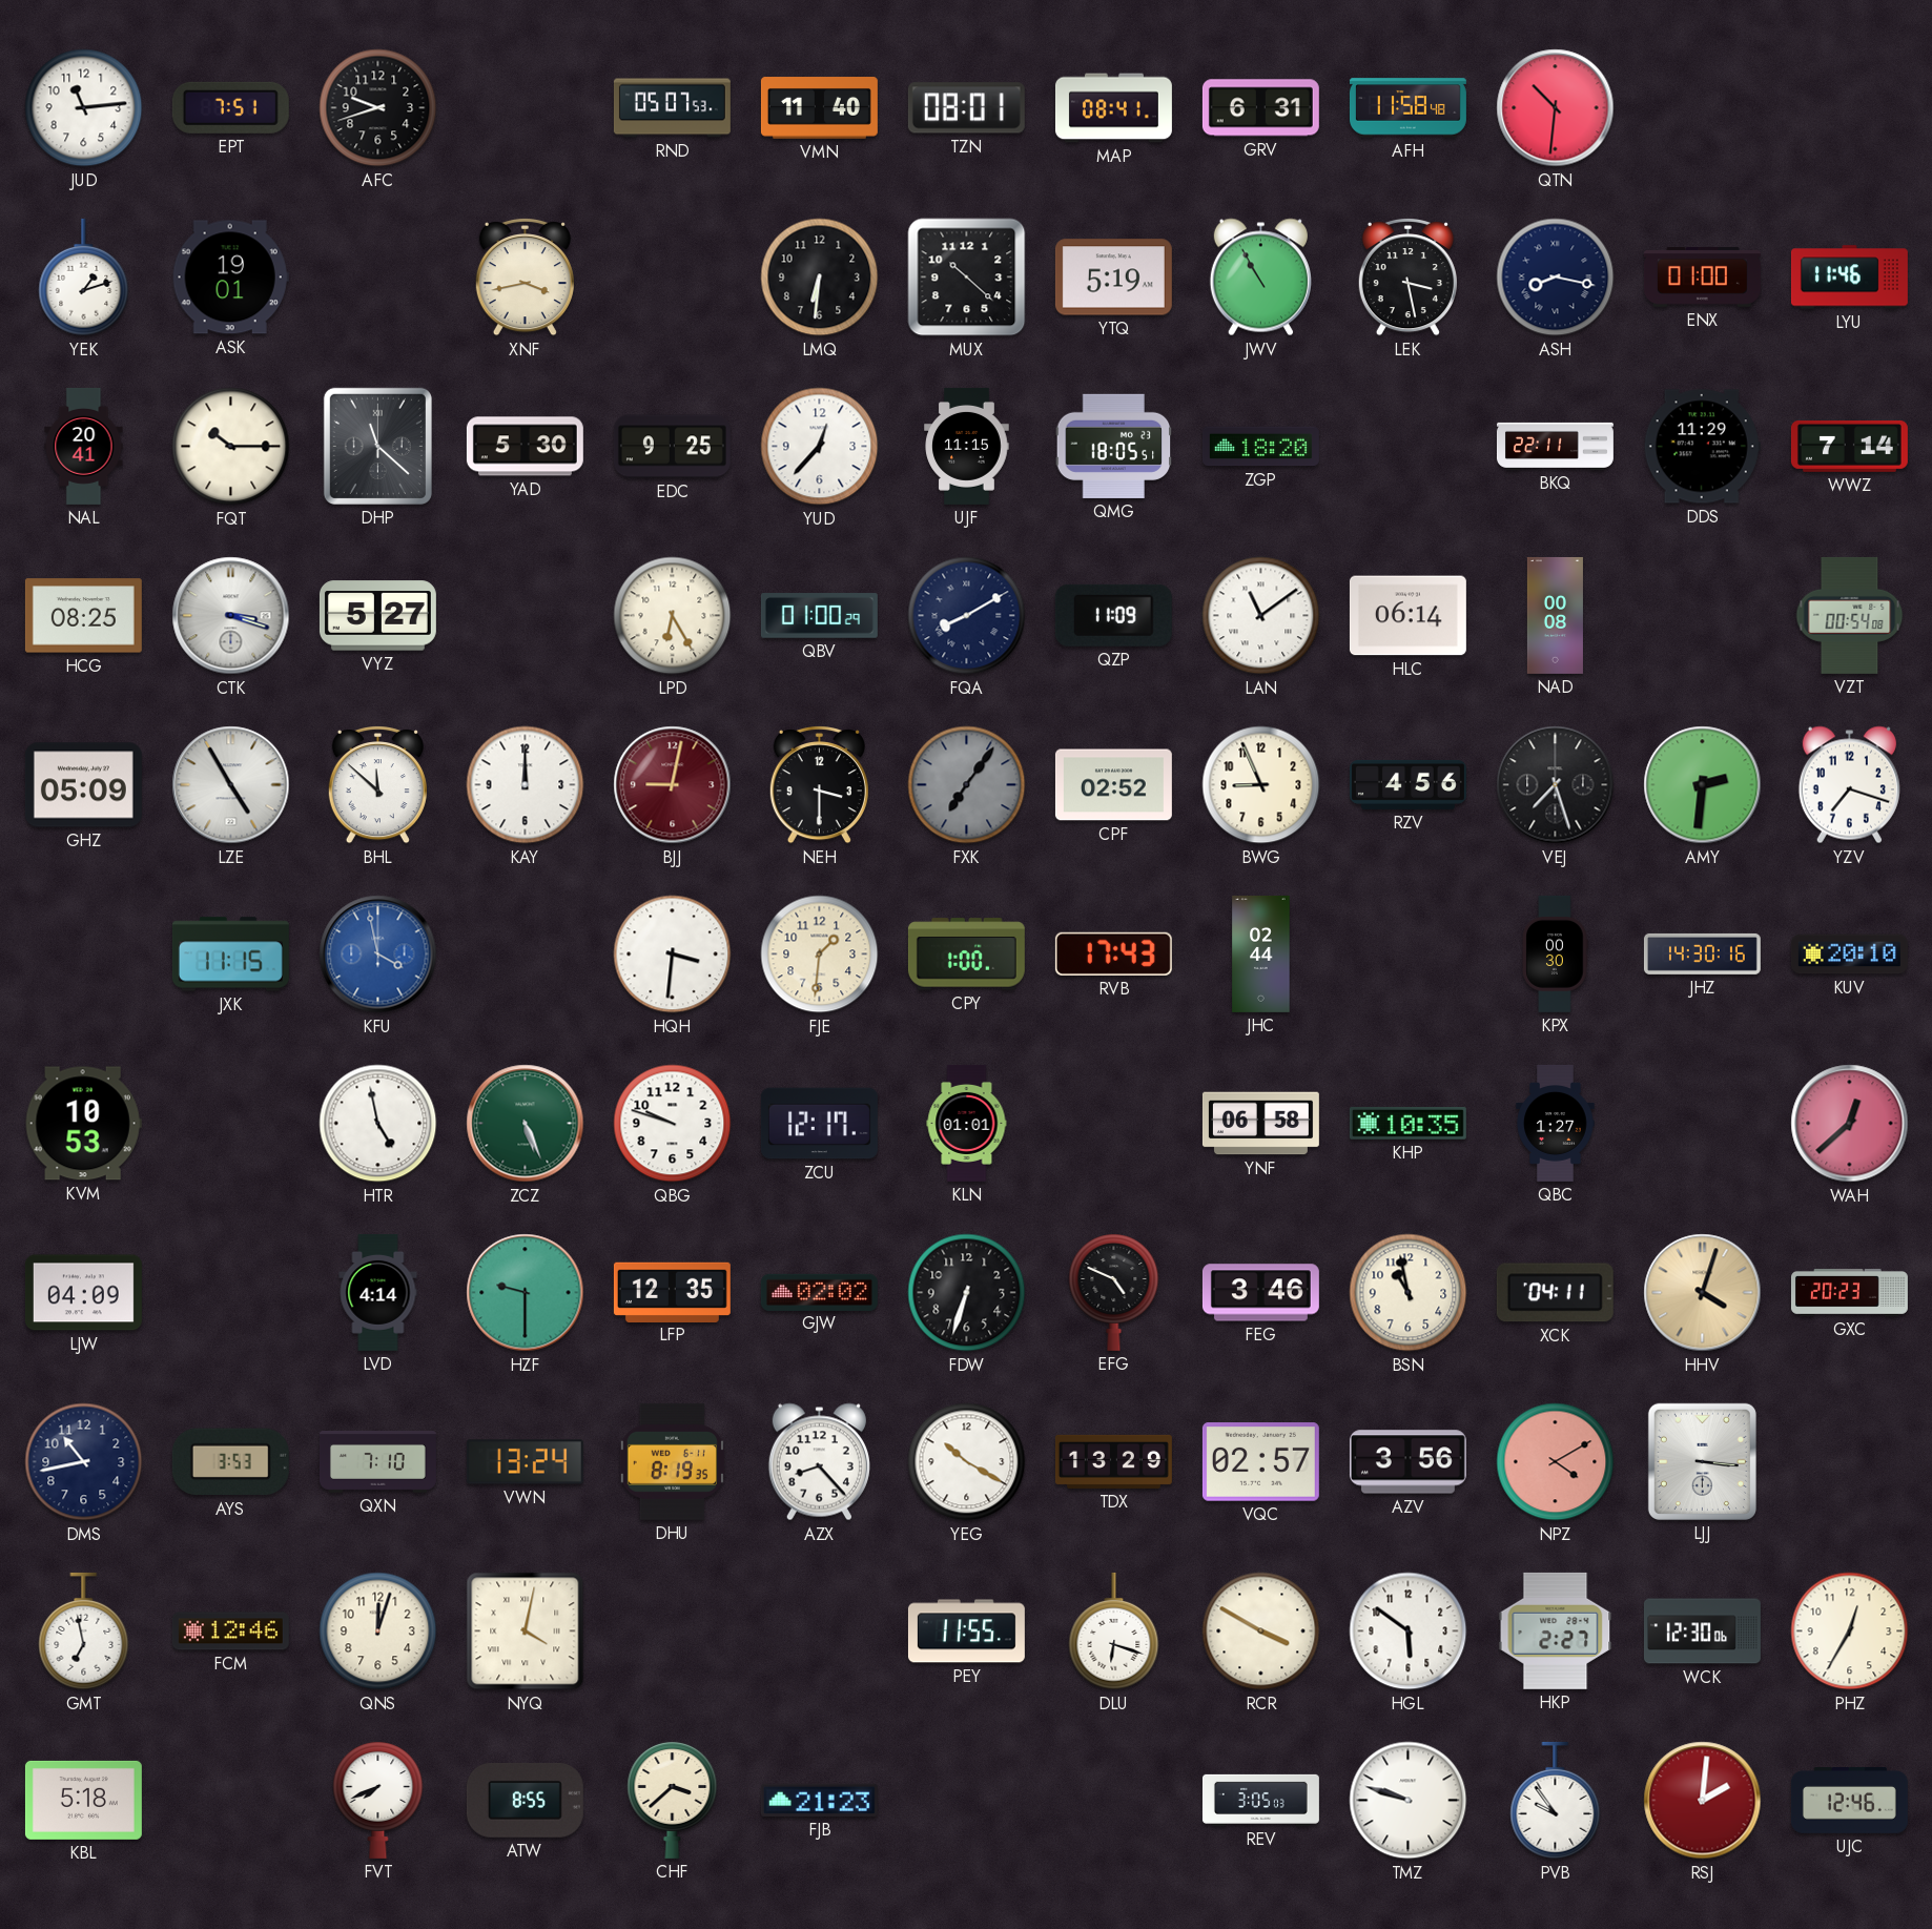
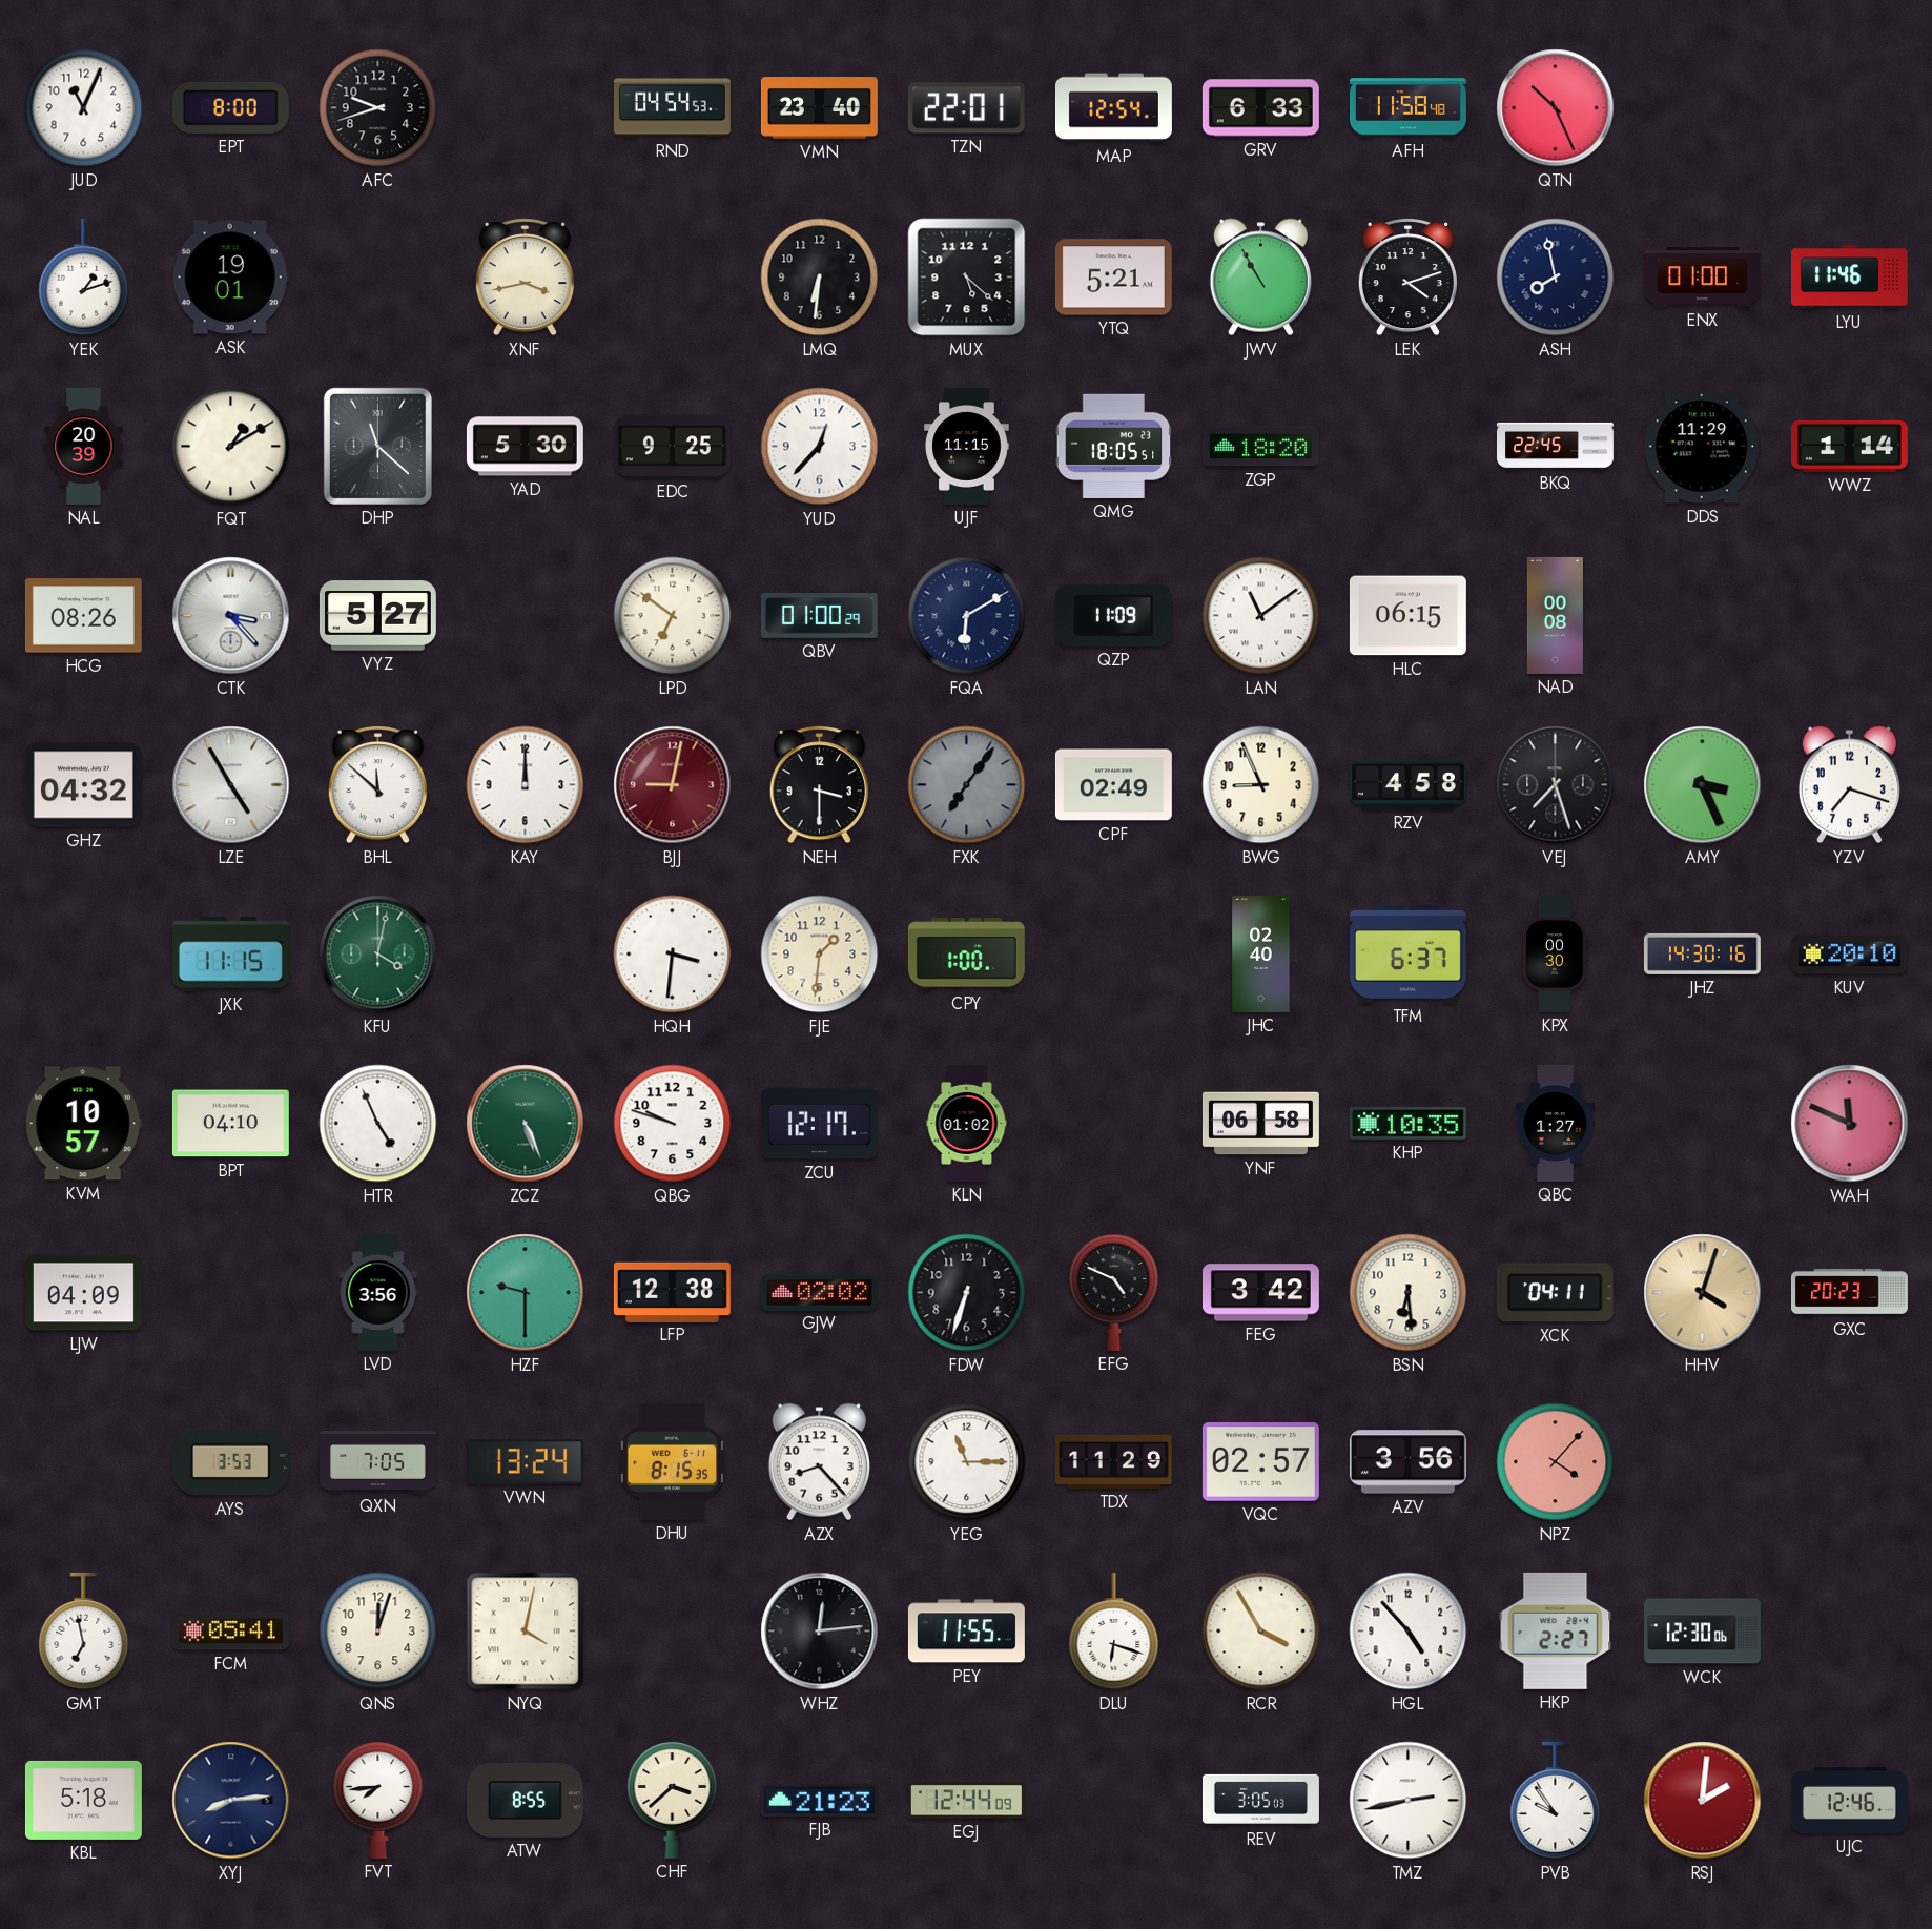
JUD: 11:14 -> 11:04
EPT: 7:51 -> 8:00
RND: 05:07 -> 04:54
VMN: 11:40 -> 23:40
TZN: 08:01 -> 22:01
MAP: 08:41 -> 12:54
GRV: 6:31 -> 6:33
QTN: 10:31 -> 10:26
MUX: 10:22 -> 5:22
YTQ: 5:19 -> 5:21
LEK: 3:28 -> 4:12
ASH: 8:17 -> 7:58
NAL: 20:41 -> 20:39
FQT: 10:15 -> 1:10
BKQ: 22:11 -> 22:45
WWZ: 7:14 -> 1:14
HCG: 08:25 -> 08:26
CTK: 3:18 -> 3:23
LPD: 6:25 -> 6:51
FQA: 8:10 -> 6:10
HLC: 06:14 -> 06:15
VZT: 00:54 -> none
GHZ: 05:09 -> 04:32
CPF: 02:52 -> 02:49
RZV: 4:56 -> 4:58
AMY: 2:31 -> 3:26
KFU: 3:58 -> 4:02
KFU dial: blue -> green
RVB: 17:43 -> none
JHC: 02:44 -> 02:40
TFM: none -> 6:37
KVM: 10:53 -> 10:57
BPT: none -> 04:10
HTR: 4:58 -> 4:56
KLN: 01:01 -> 01:02
WAH: 12:38 -> 11:49
LVD: 4:14 -> 3:56
LFP: 12:35 -> 12:38
FEG: 3:46 -> 3:42
BSN: 10:58 -> 6:29
DMS: 10:43 -> none
QXN: 7:10 -> 7:05
DHU: 8:19 -> 8:15
YEG: 10:20 -> 11:15
TDX: 13:29 -> 11:29
NPZ: 4:10 -> 4:07
LJJ: 3:16 -> none
FCM: 12:46 -> 05:41
WHZ: none -> 12:14
RCR: 3:50 -> 3:55
HGL: 5:51 -> 4:53
PHZ: 12:35 -> none
XYJ: none -> 8:14
FVT: 7:41 -> 7:44
EGJ: none -> 12:44
TMZ: 9:48 -> 2:43
